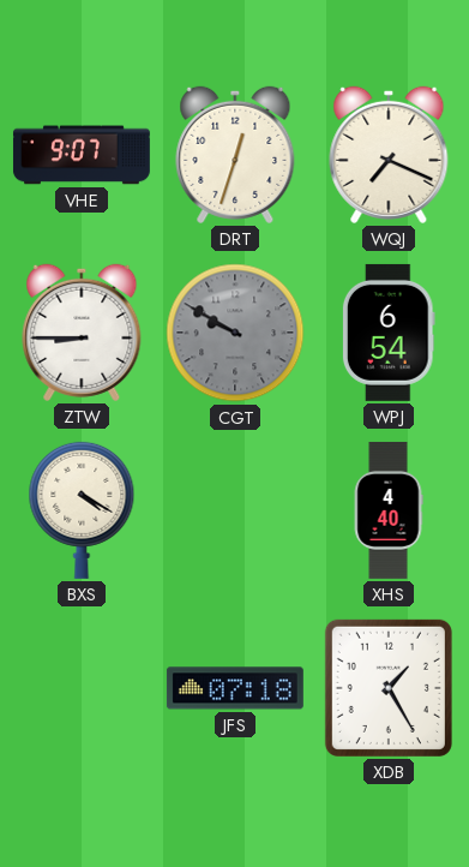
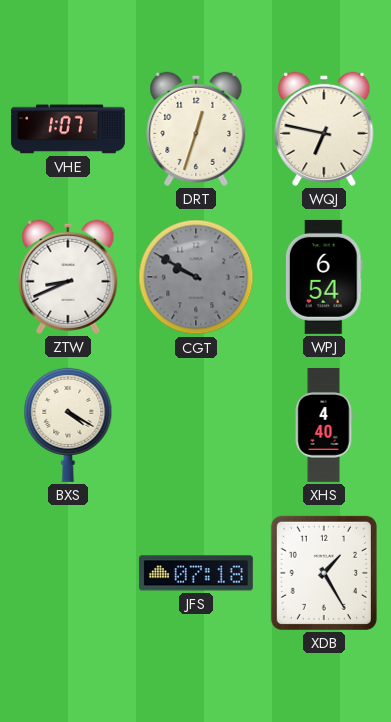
VHE: 9:07 -> 1:07
WQJ: 7:19 -> 6:47
ZTW: 8:45 -> 8:41
